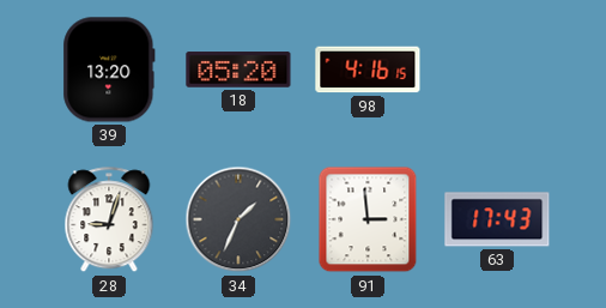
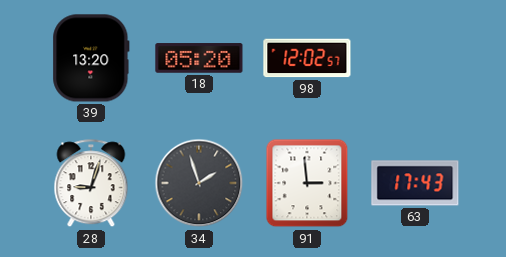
98: 4:16 -> 12:02
34: 1:34 -> 1:57
